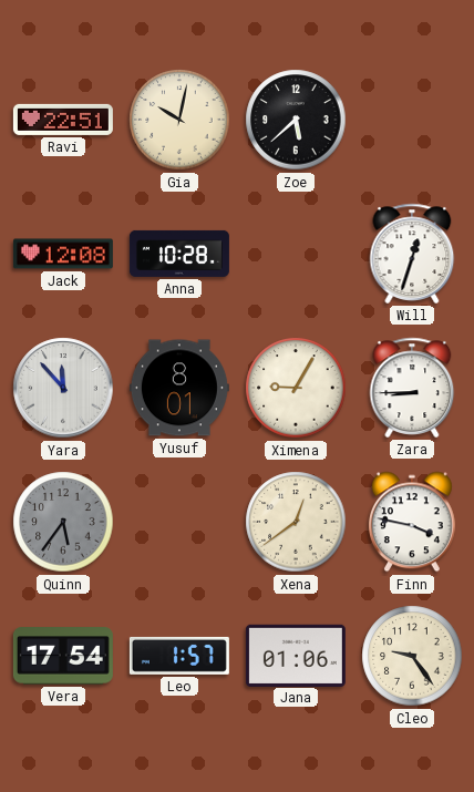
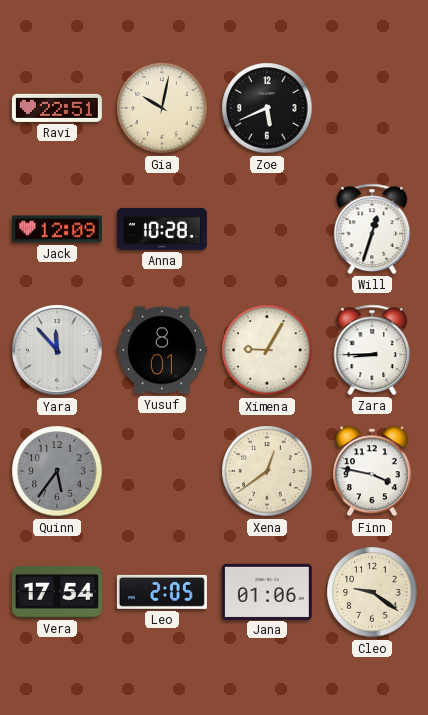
Zoe: 5:38 -> 5:41
Jack: 12:08 -> 12:09
Leo: 1:57 -> 2:05
Cleo: 9:24 -> 9:21
